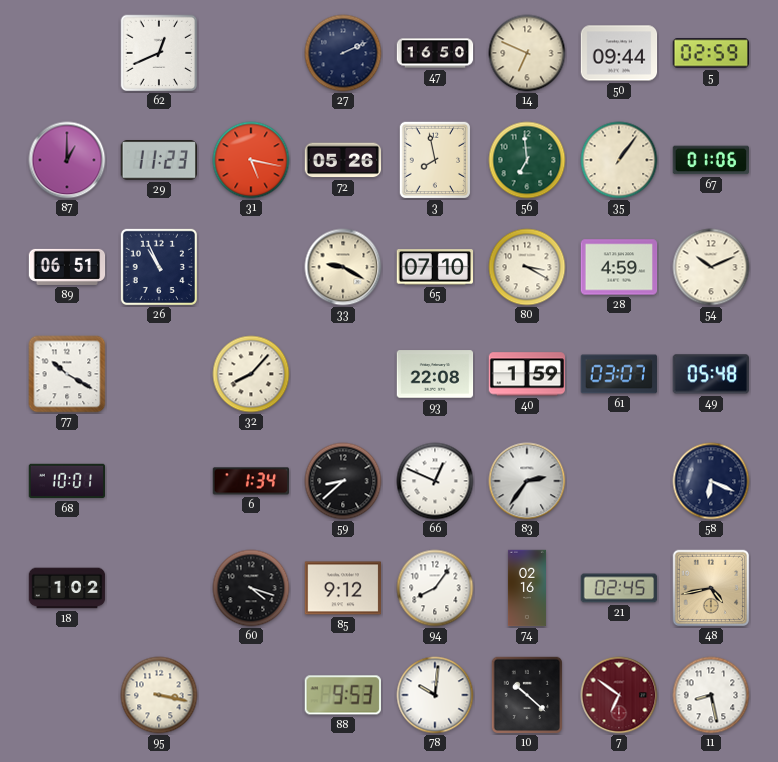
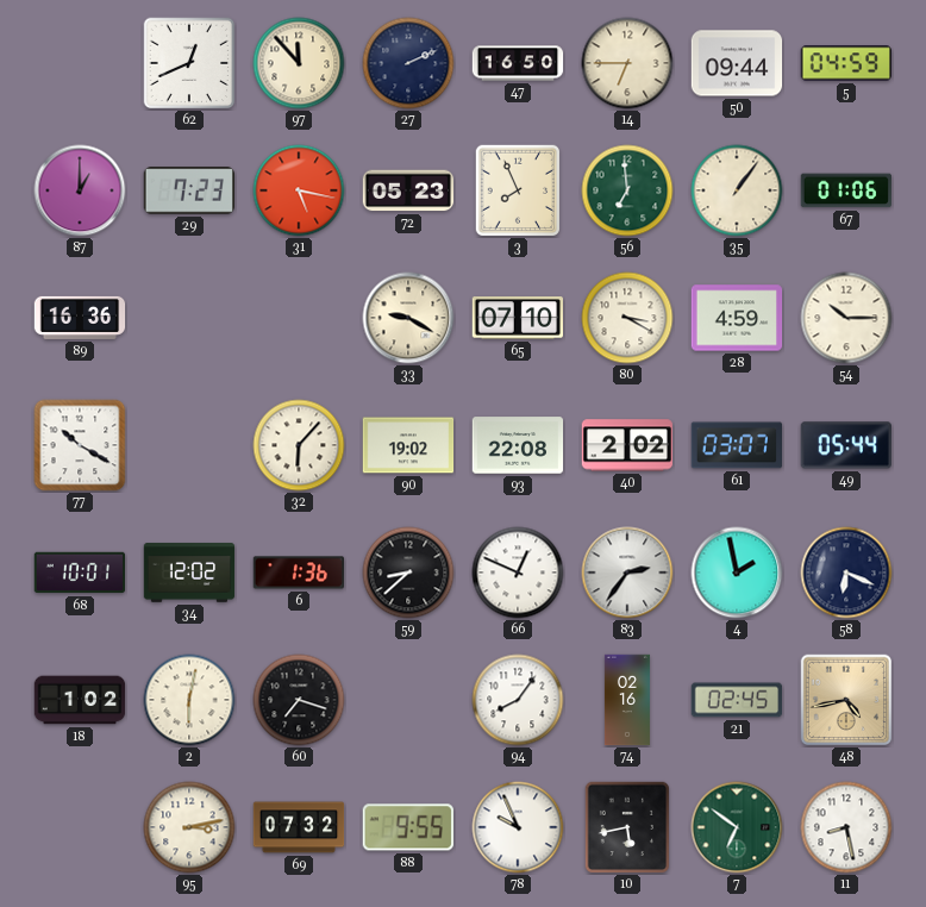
97: none -> 11:53
14: 6:49 -> 6:45
5: 02:59 -> 04:59
29: 11:23 -> 7:23
72: 05:26 -> 05:23
3: 7:58 -> 7:56
89: 06:51 -> 16:36
26: 10:56 -> none
54: 10:11 -> 10:15
32: 8:07 -> 6:07
90: none -> 19:02
40: 1:59 -> 2:02
49: 05:48 -> 05:44
34: none -> 12:02
6: 1:34 -> 1:36
4: none -> 1:58
2: none -> 6:02
60: 4:18 -> 7:18
85: 9:12 -> none
95: 3:17 -> 3:13
69: none -> 07:32
88: 9:53 -> 9:55
78: 10:01 -> 9:56
10: 10:22 -> 5:43
7 dial: burgundy -> green
